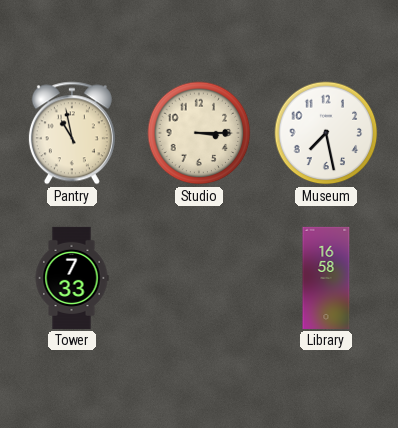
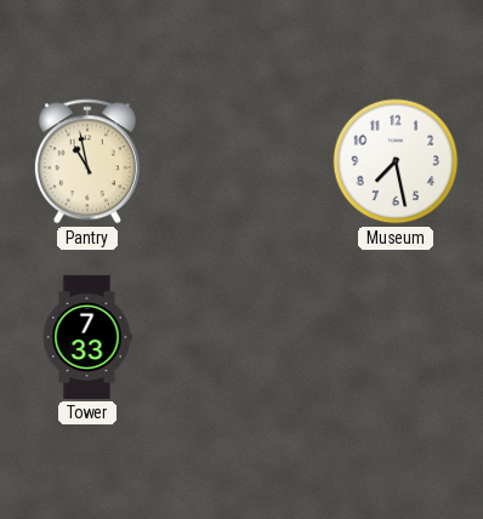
Studio: 3:15 -> none
Library: 16:58 -> none
